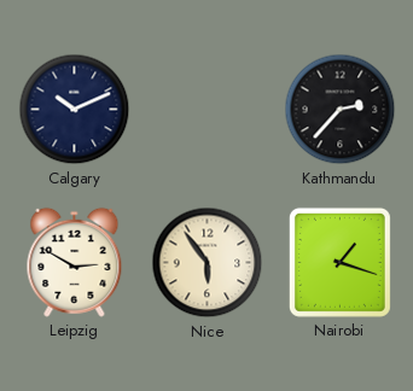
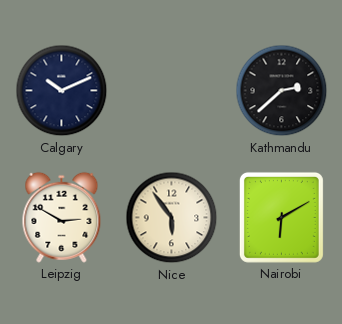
Kathmandu: 2:37 -> 2:38
Nairobi: 1:18 -> 6:10
